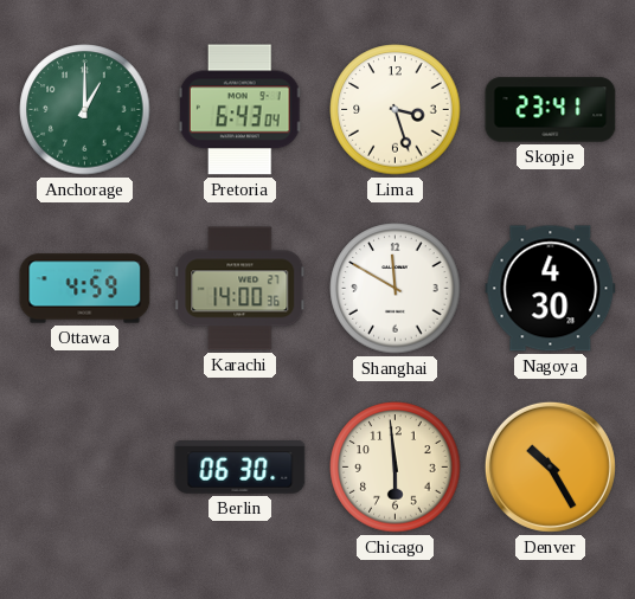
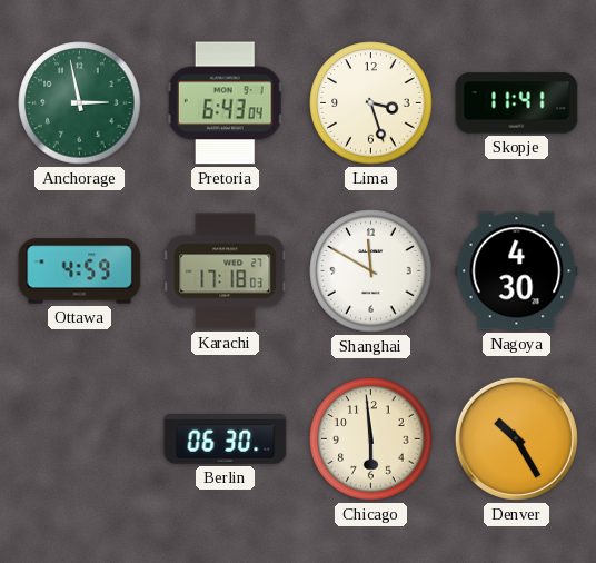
Anchorage: 1:00 -> 2:58
Skopje: 23:41 -> 11:41
Karachi: 14:00 -> 17:18
